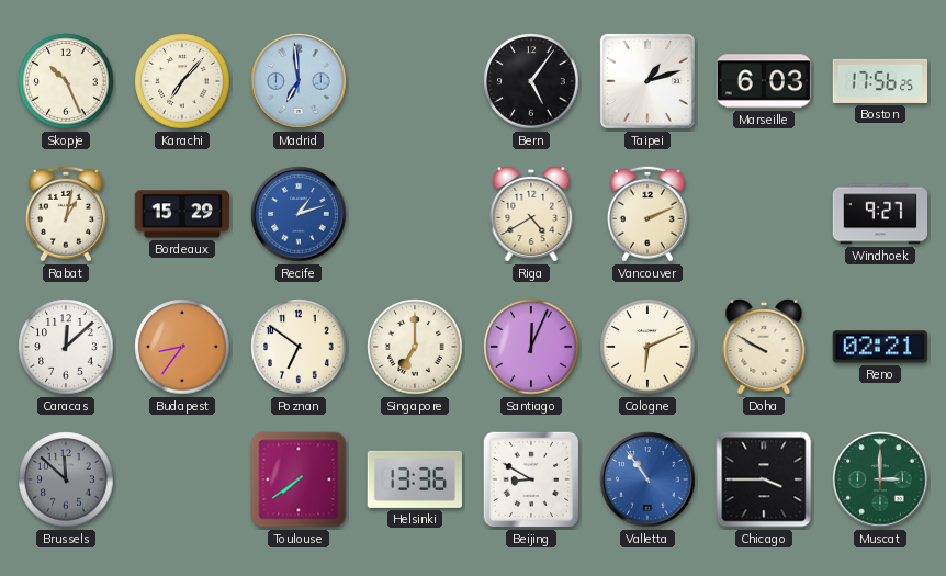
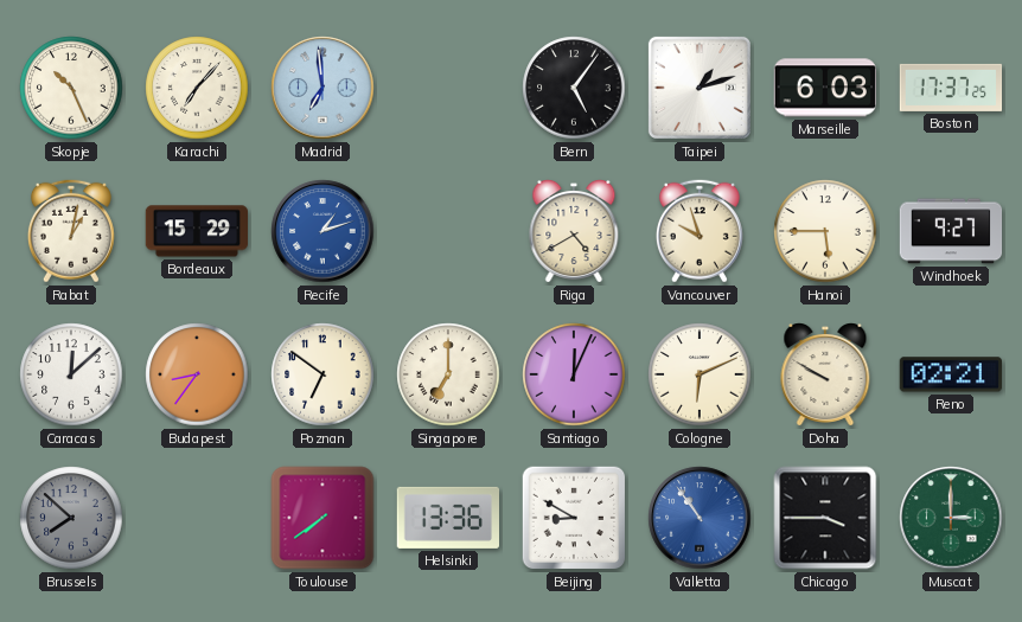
Boston: 17:56 -> 17:37
Vancouver: 2:11 -> 9:57
Hanoi: none -> 5:45
Brussels: 11:52 -> 7:52
